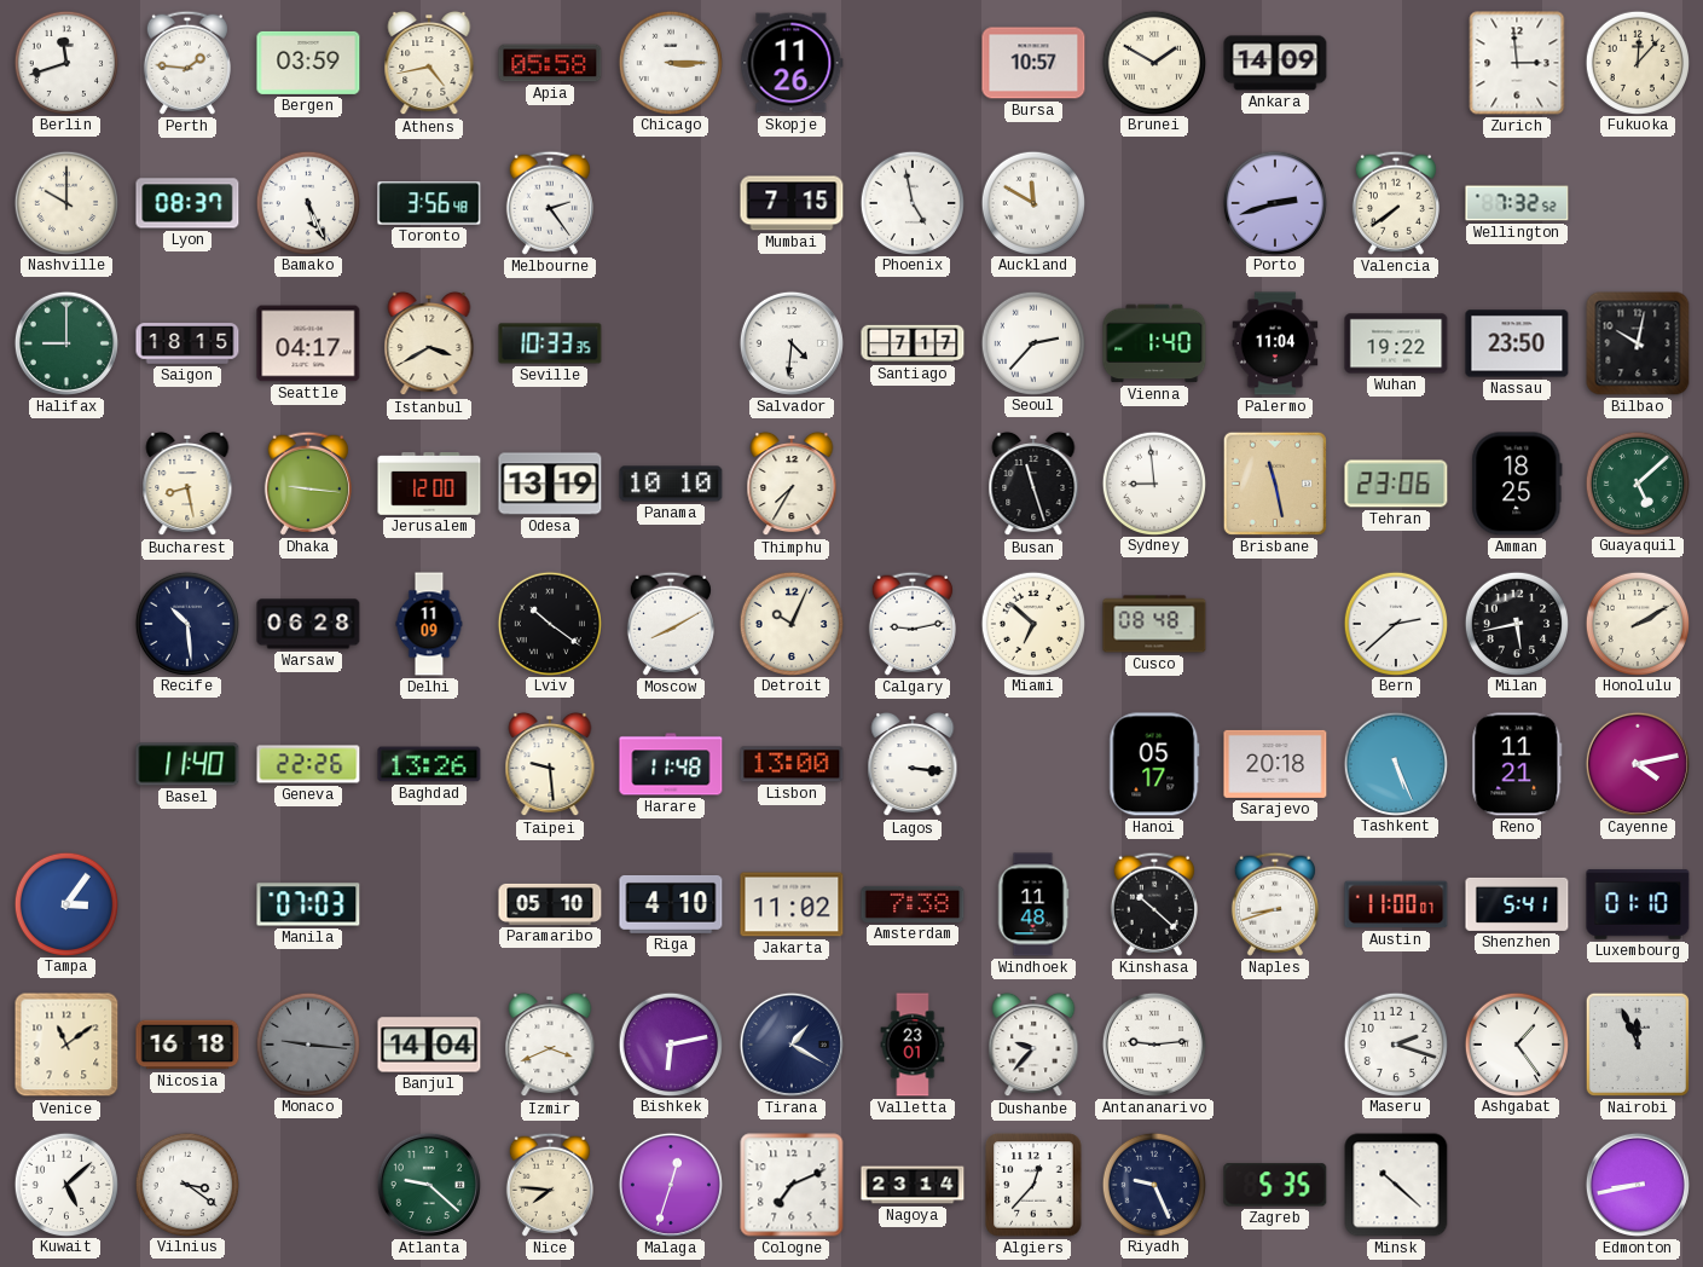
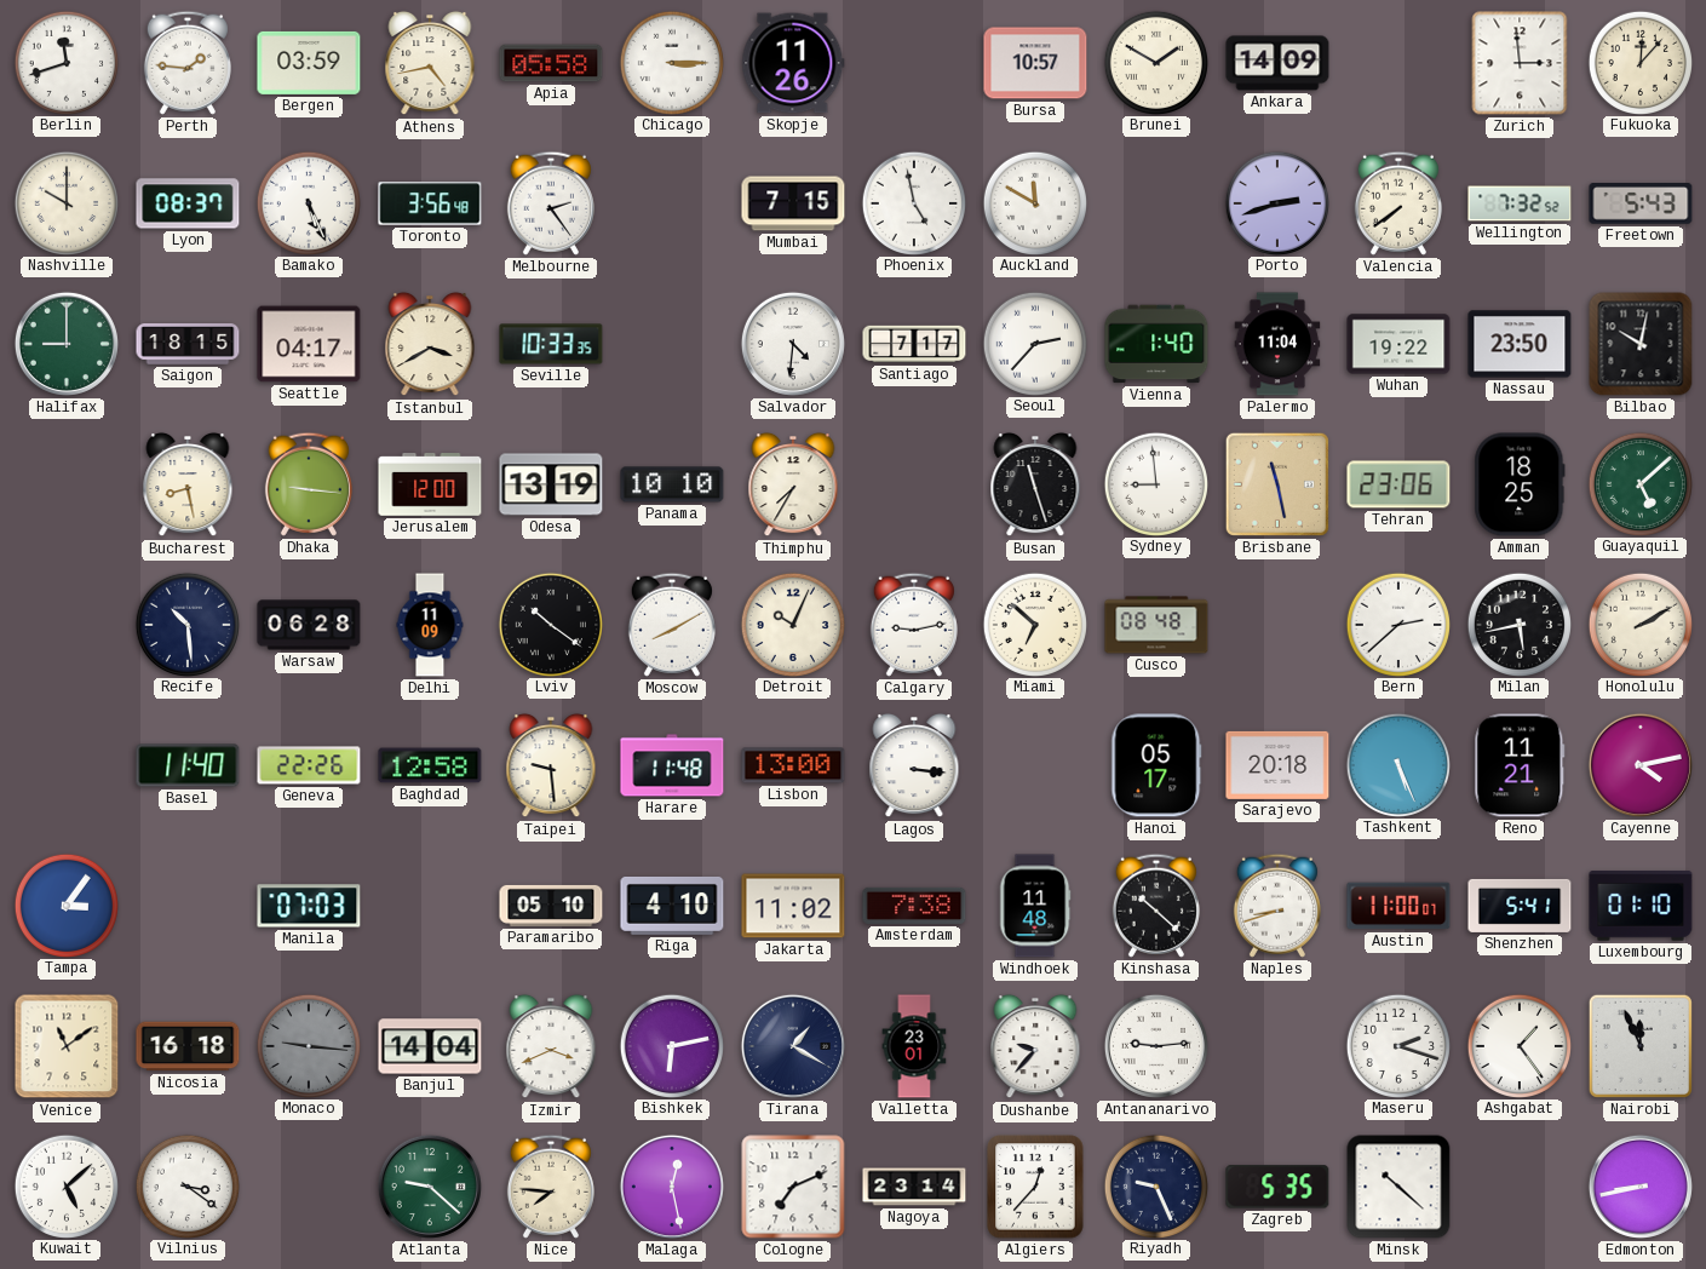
Freetown: none -> 5:43
Baghdad: 13:26 -> 12:58
Malaga: 12:33 -> 12:28
